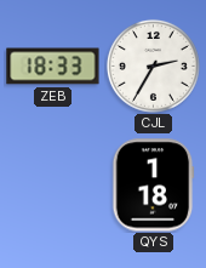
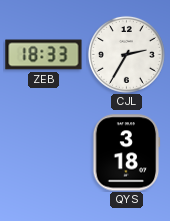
QYS: 1:18 -> 3:18
